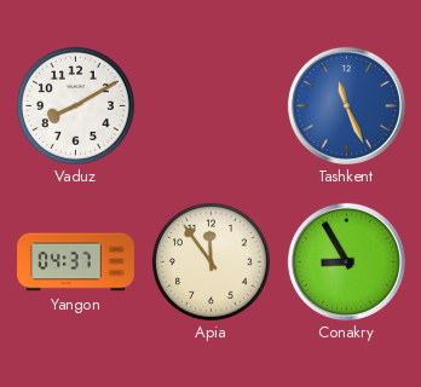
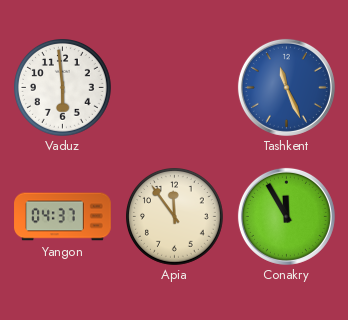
Vaduz: 8:10 -> 5:59
Conakry: 8:55 -> 11:55
